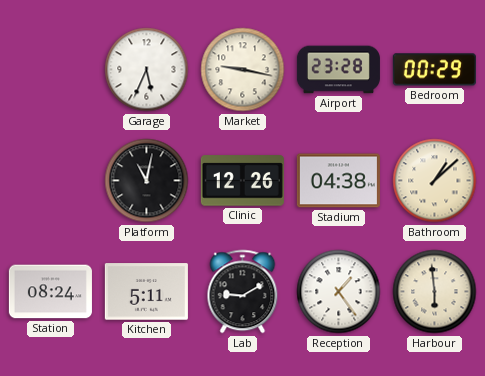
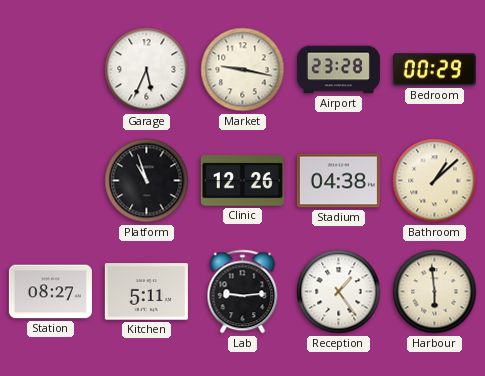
Platform: 11:02 -> 10:57
Station: 08:24 -> 08:27
Lab: 9:10 -> 9:14
